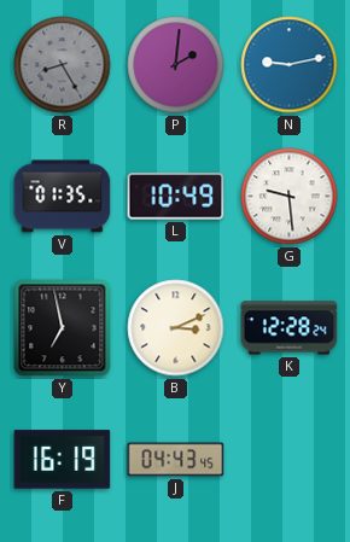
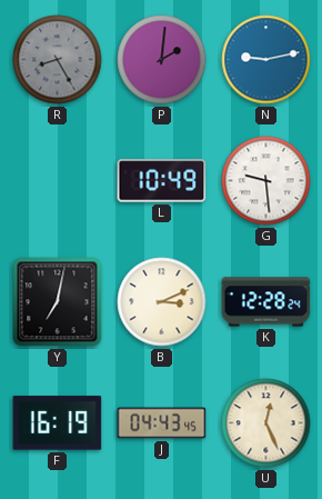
V: 01:35 -> none
Y: 6:58 -> 7:02
U: none -> 12:26
